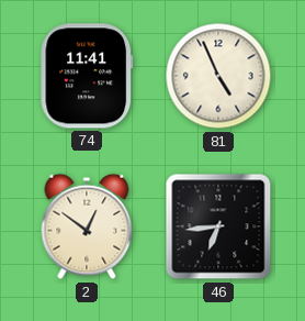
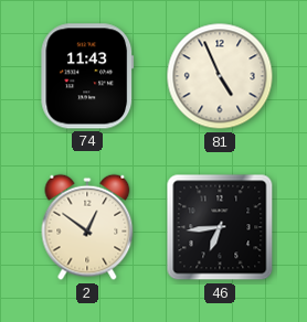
74: 11:41 -> 11:43
